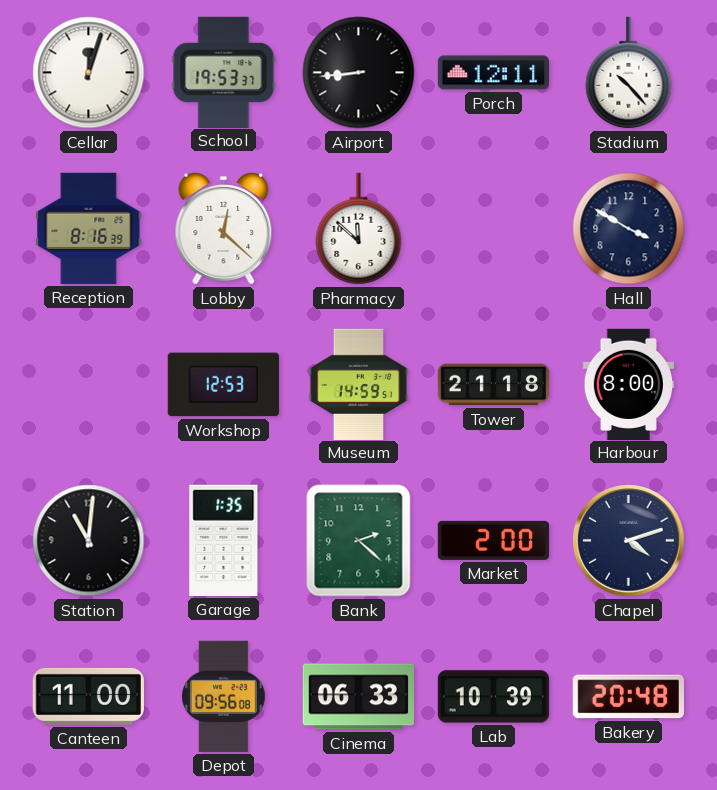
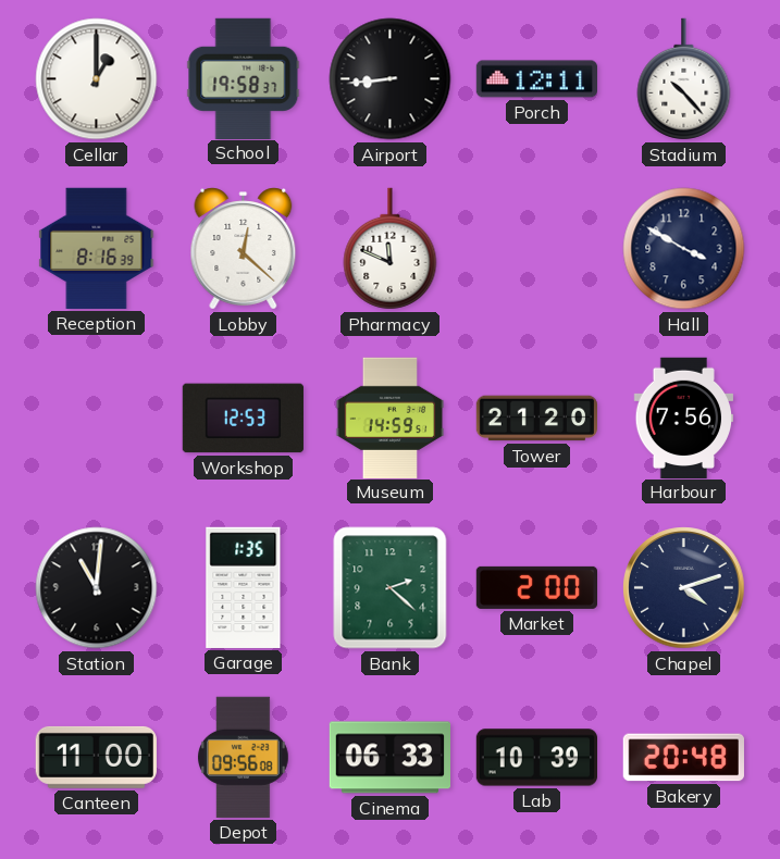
Cellar: 12:03 -> 1:00
School: 19:53 -> 19:58
Pharmacy: 11:52 -> 11:49
Tower: 21:18 -> 21:20
Harbour: 8:00 -> 7:56
